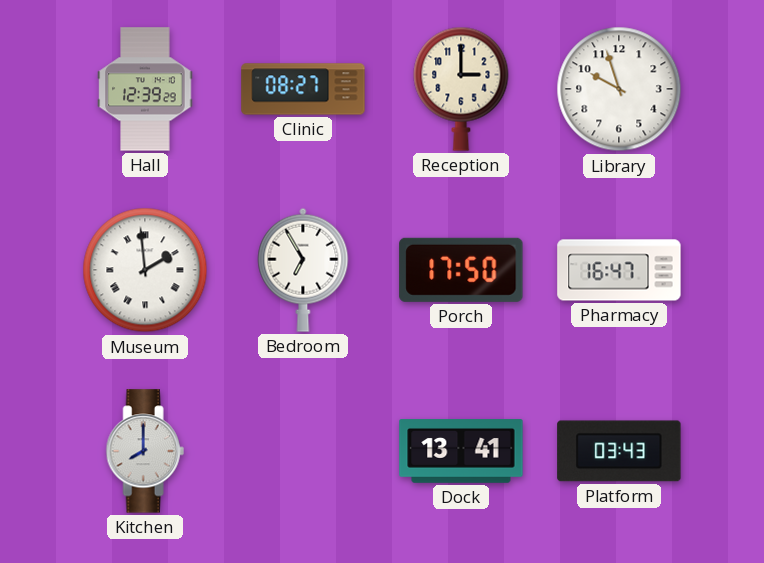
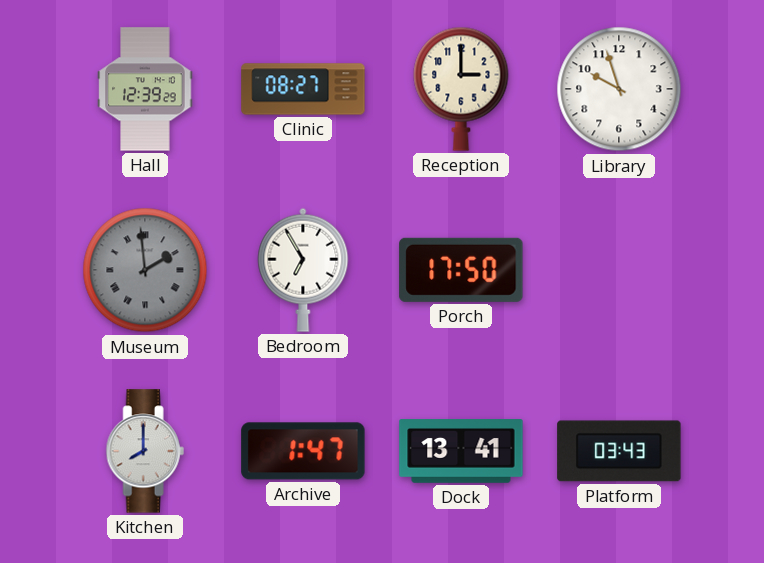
Museum dial: white -> grey
Pharmacy: 16:47 -> none
Archive: none -> 1:47
